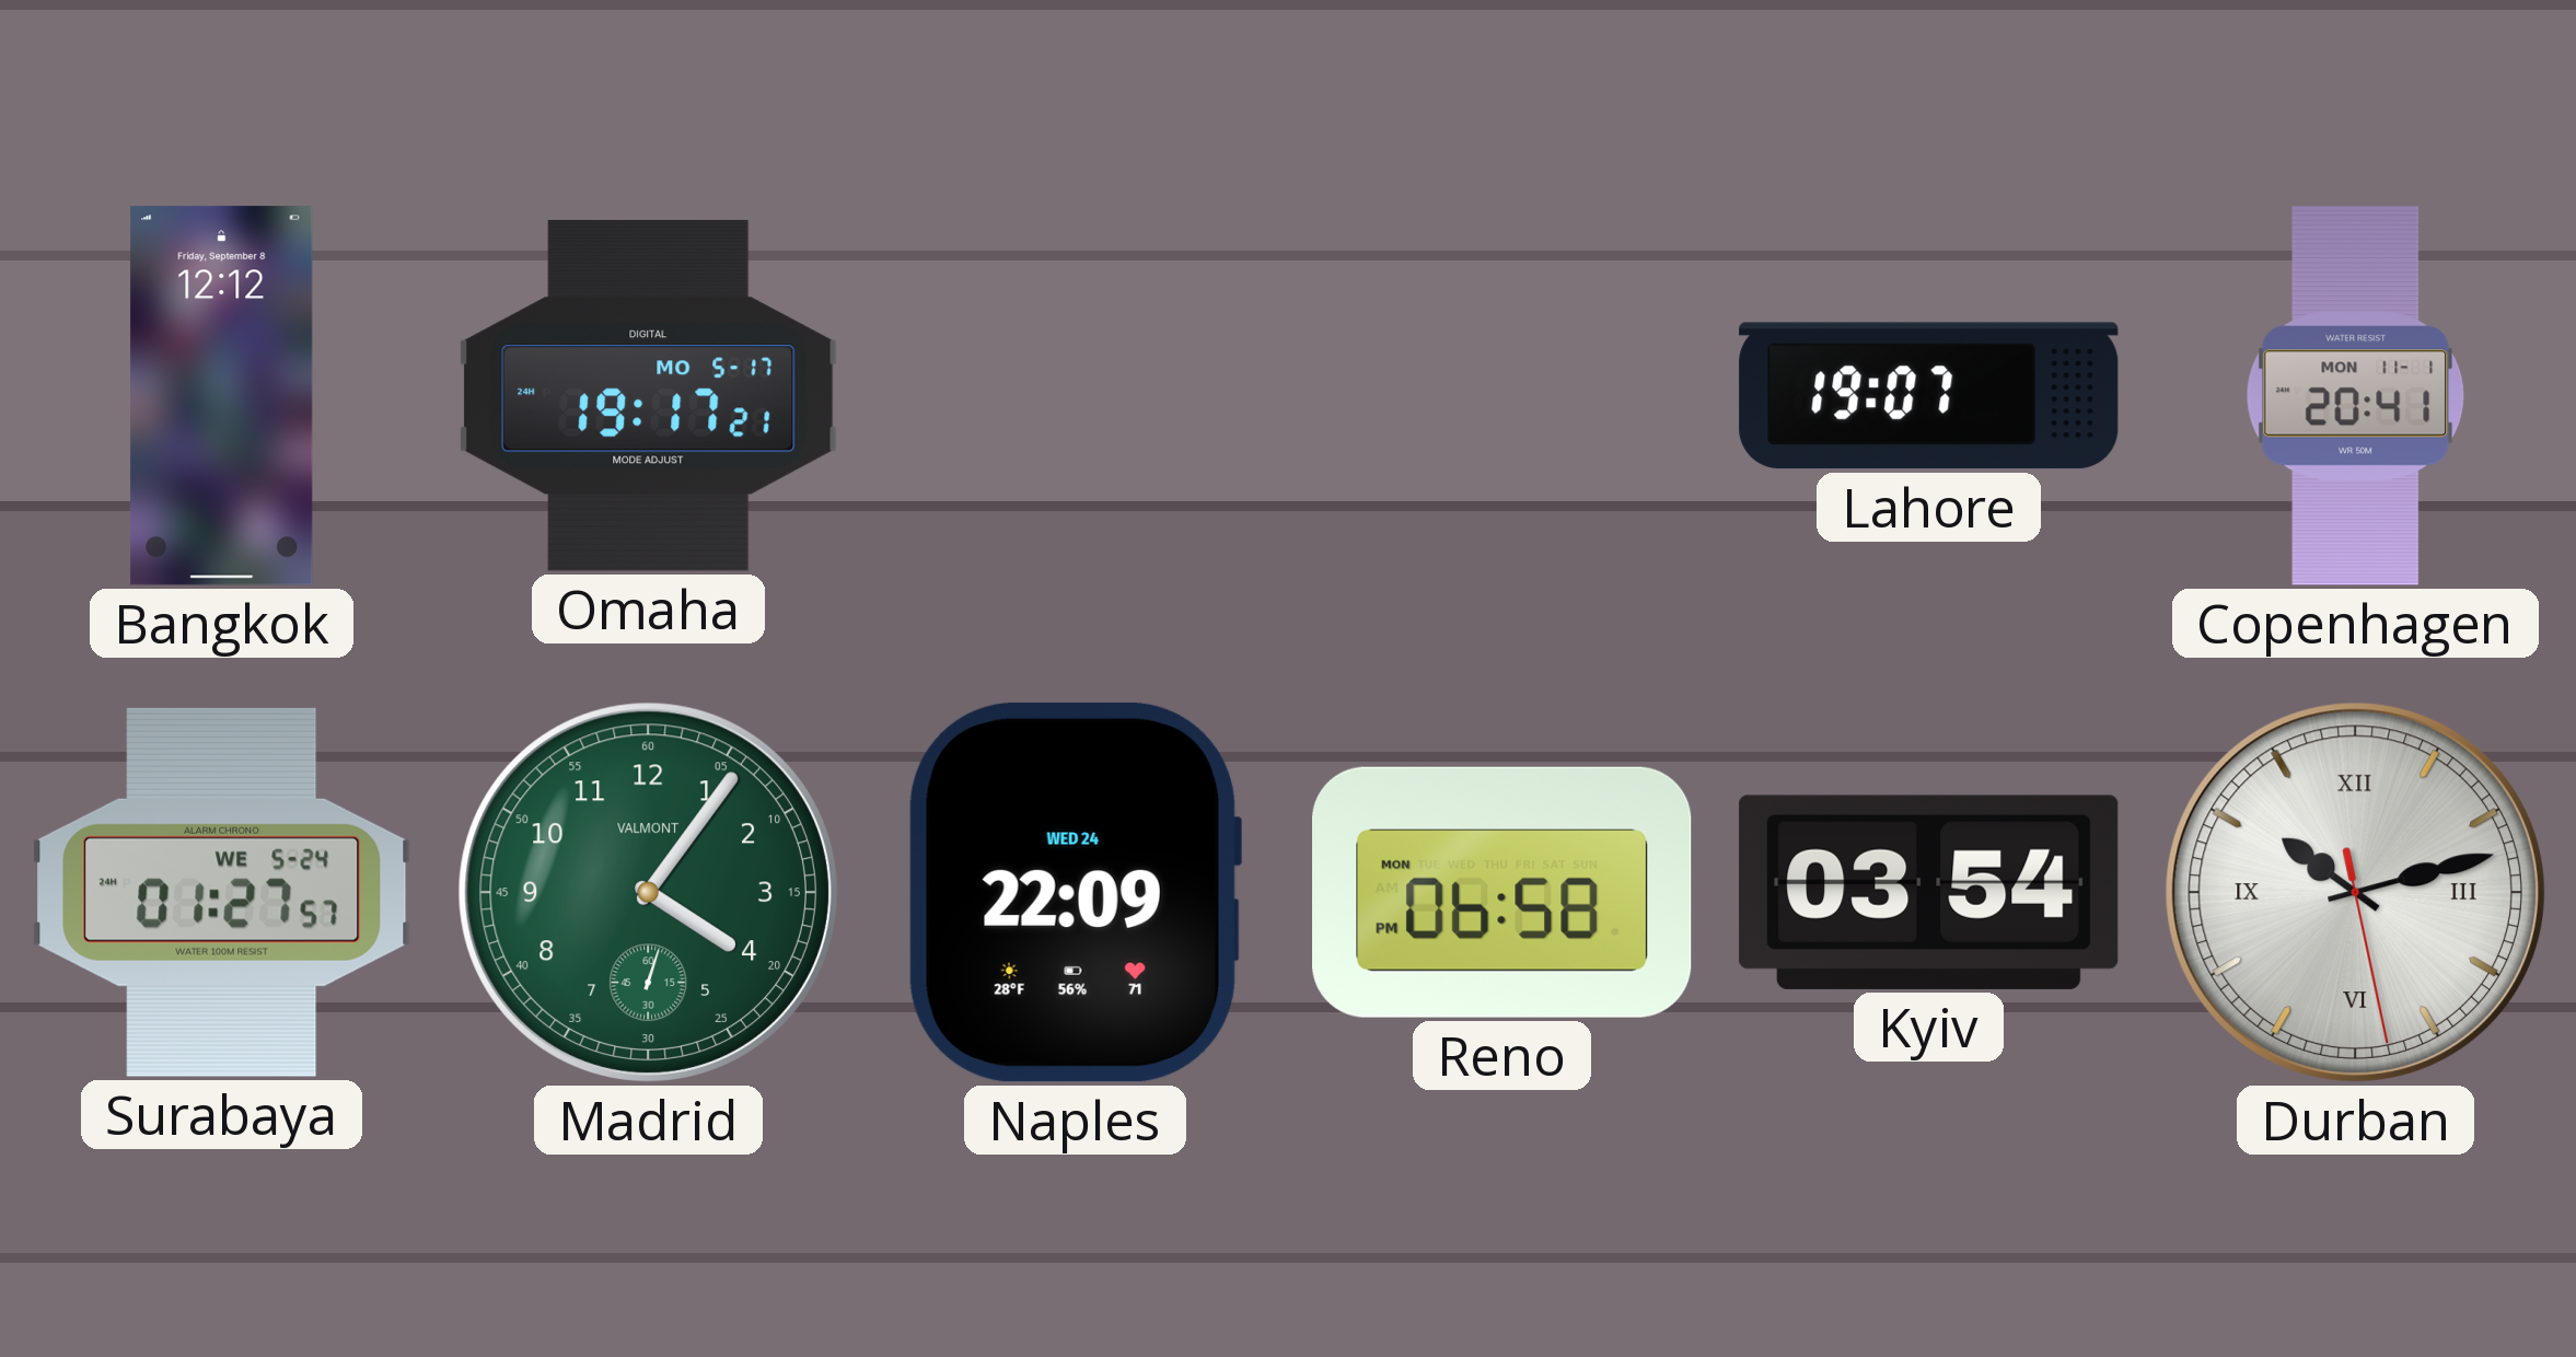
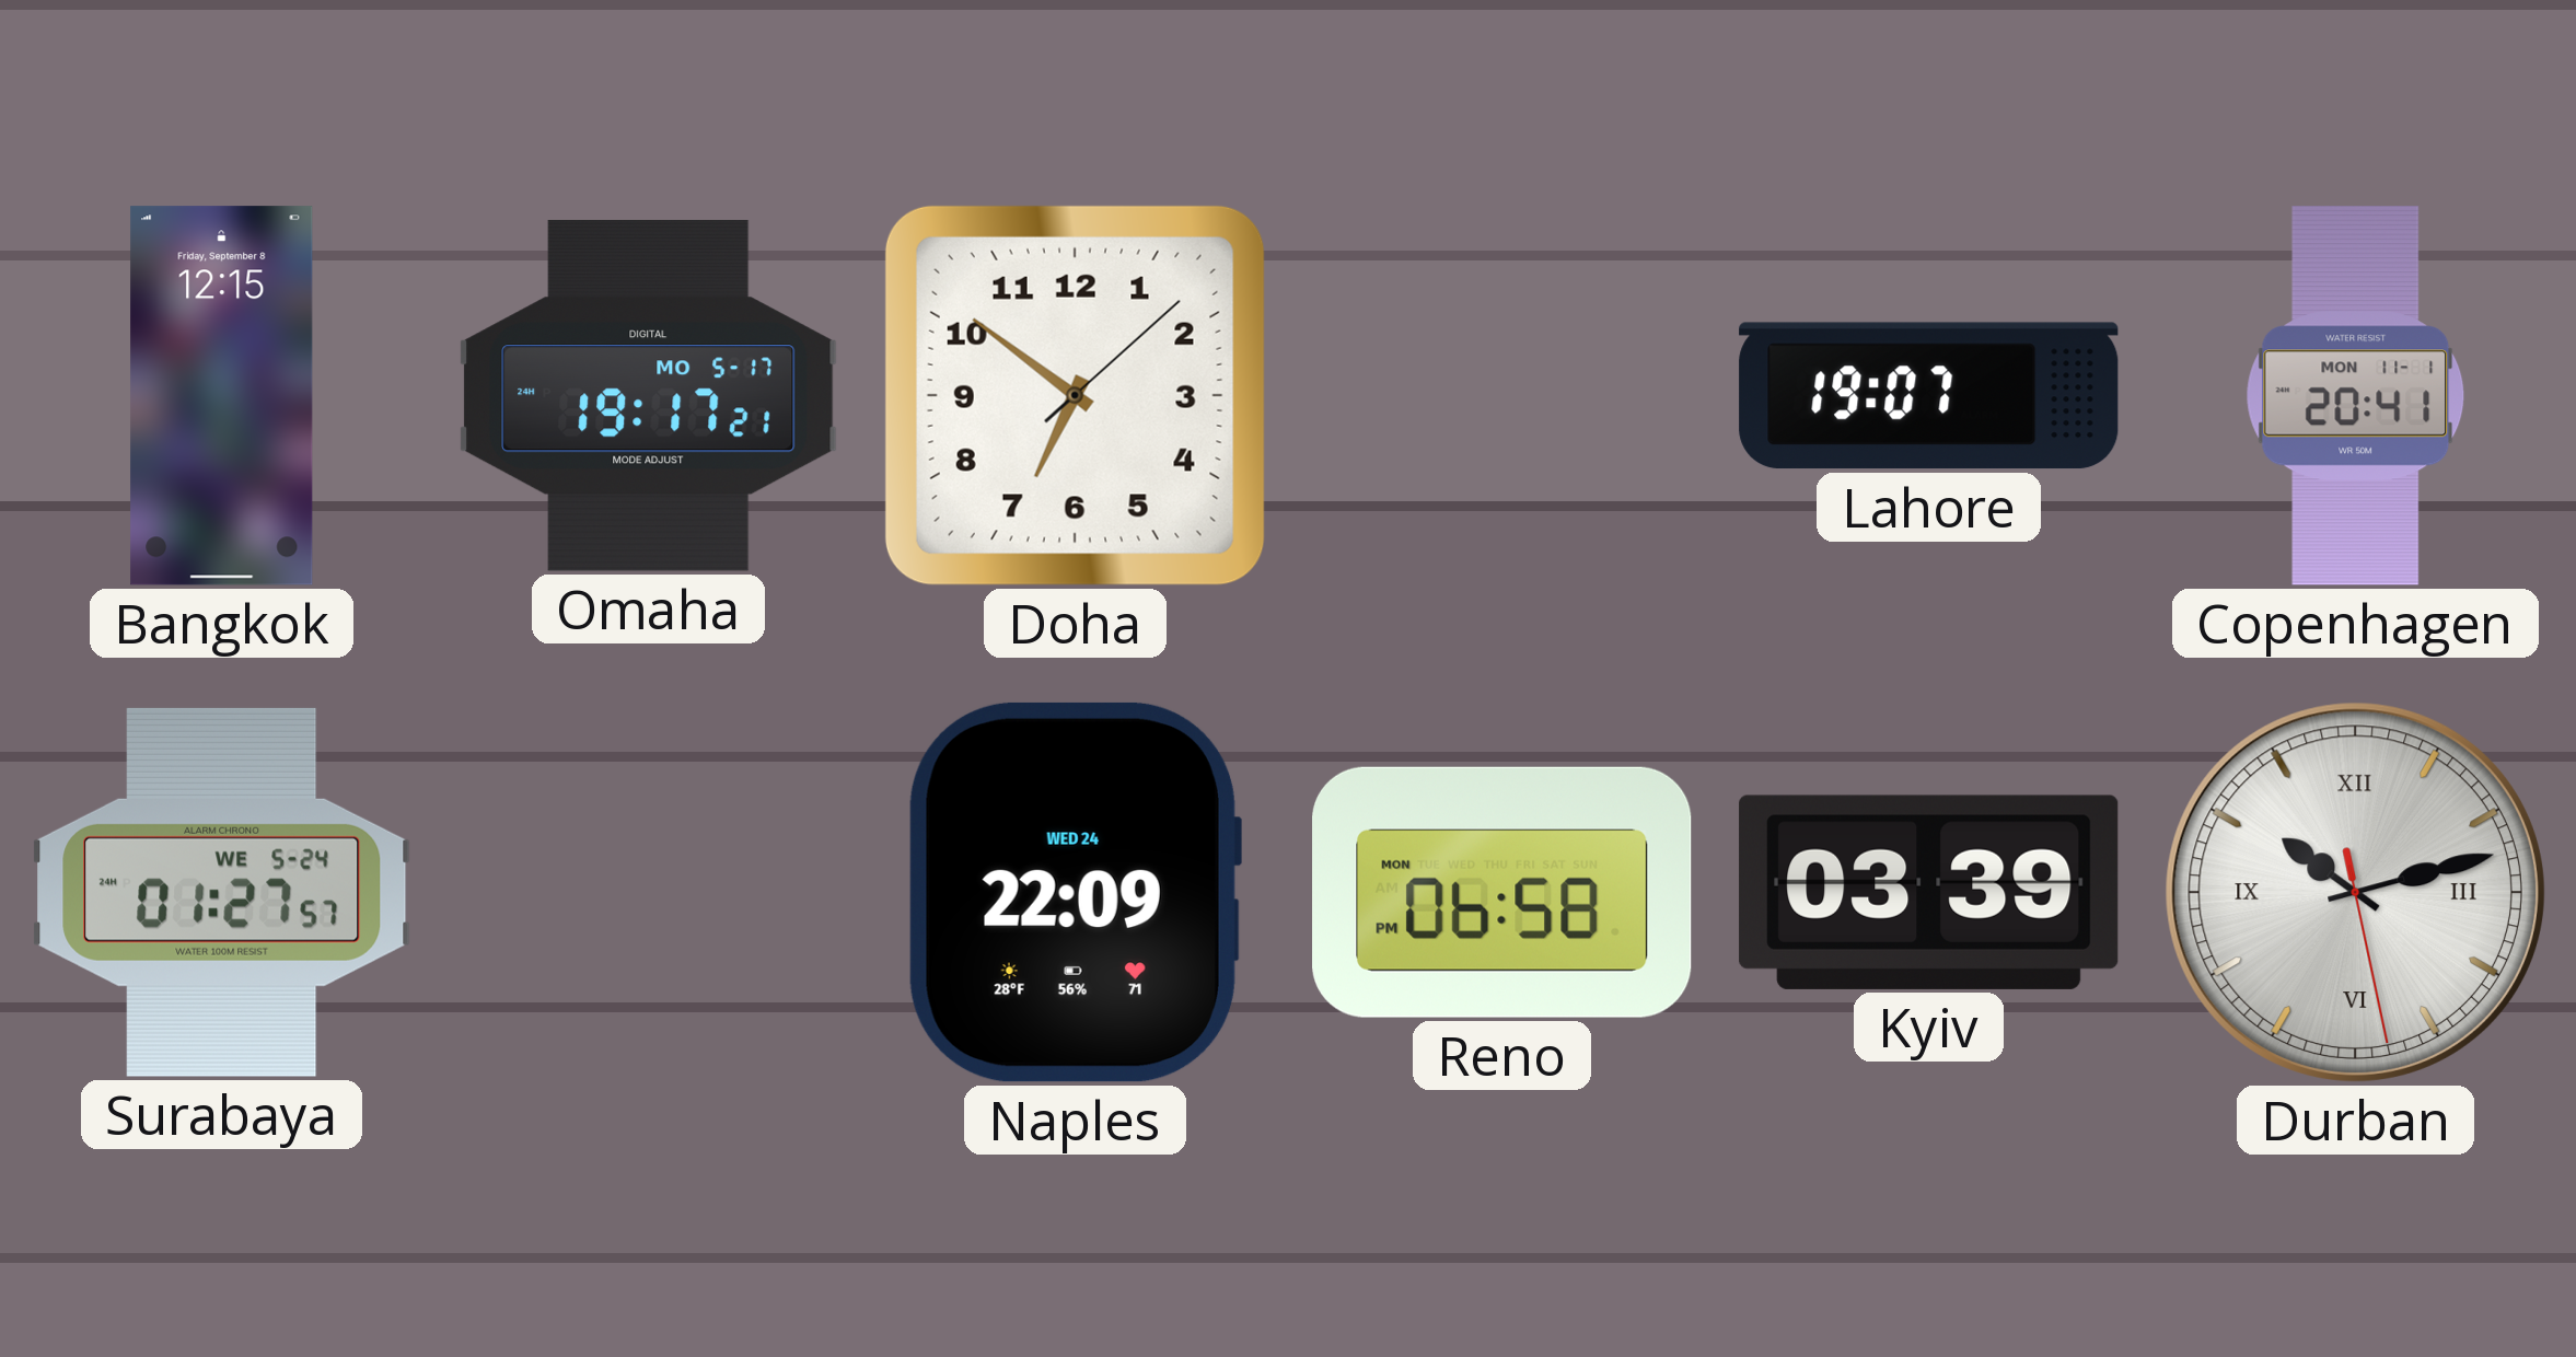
Bangkok: 12:12 -> 12:15
Doha: none -> 6:51
Madrid: 4:06 -> none
Kyiv: 03:54 -> 03:39
